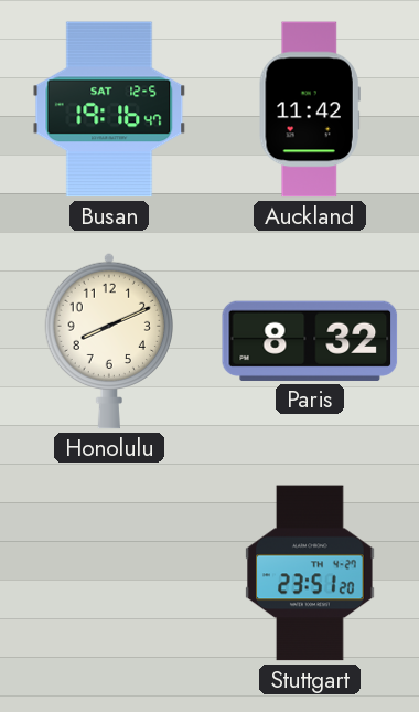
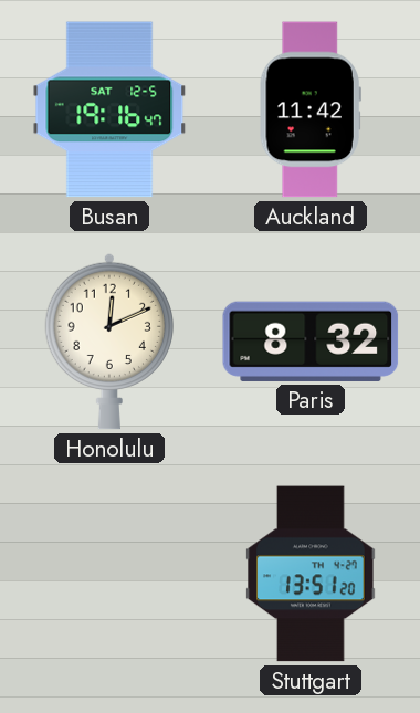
Honolulu: 8:11 -> 12:11
Stuttgart: 23:51 -> 13:51
